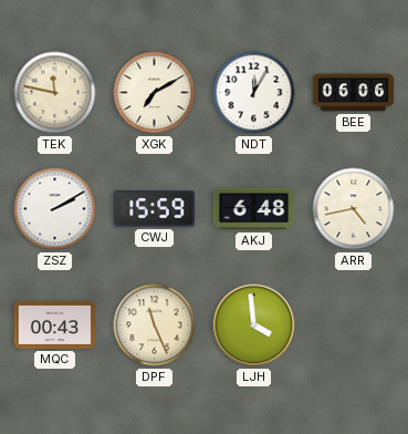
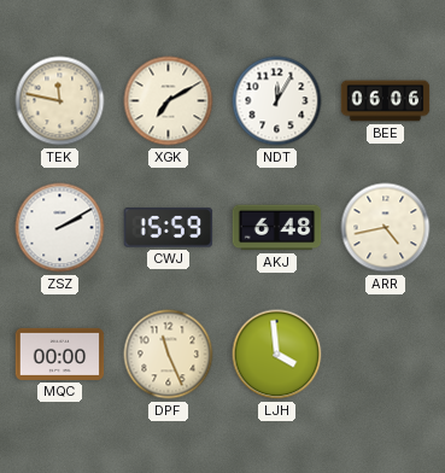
MQC: 00:43 -> 00:00
